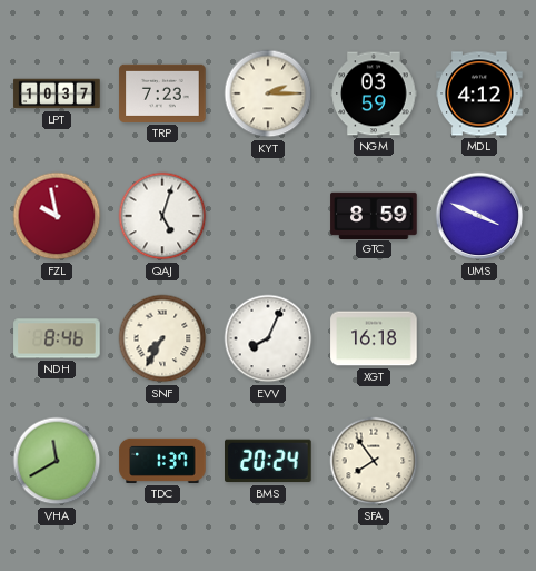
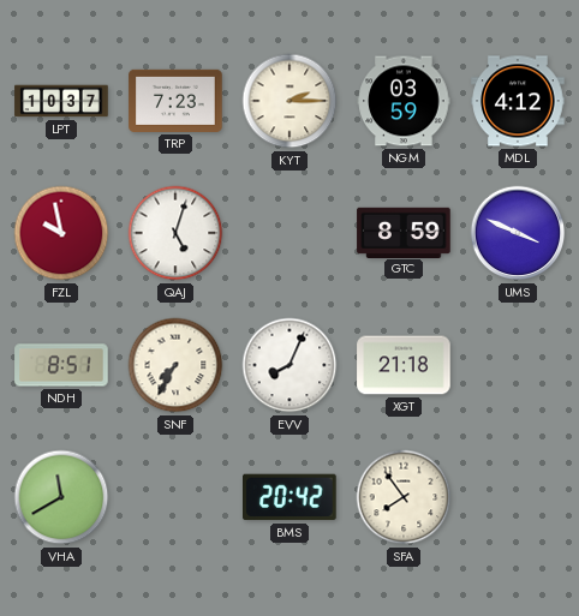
NDH: 8:46 -> 8:51
XGT: 16:18 -> 21:18
TDC: 1:37 -> none
BMS: 20:24 -> 20:42
